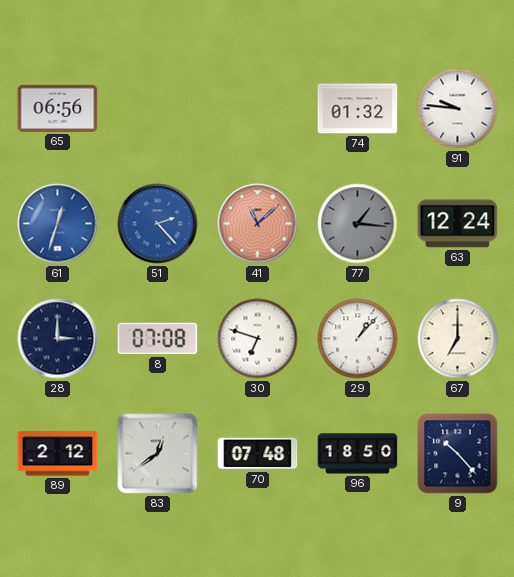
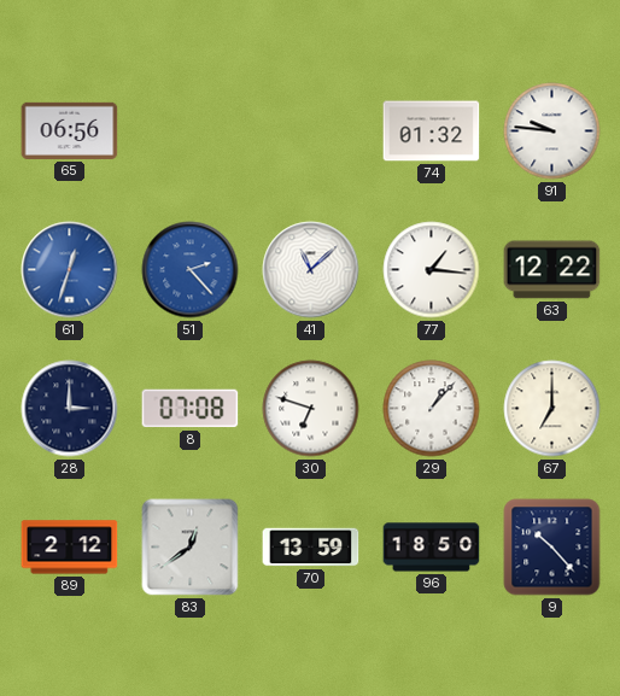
41 dial: salmon -> white
77 dial: grey -> white
63: 12:24 -> 12:22
70: 07:48 -> 13:59
